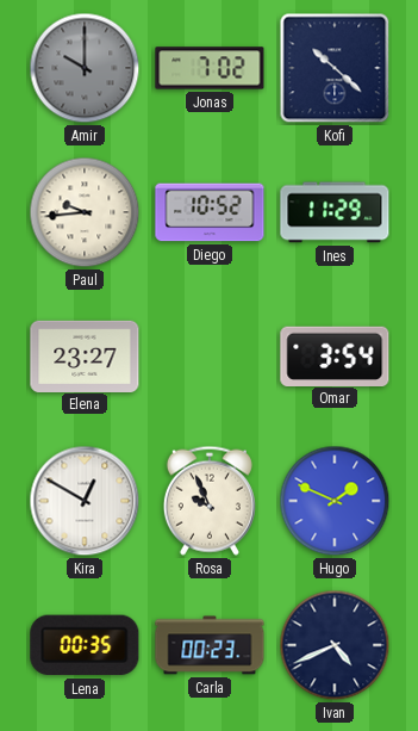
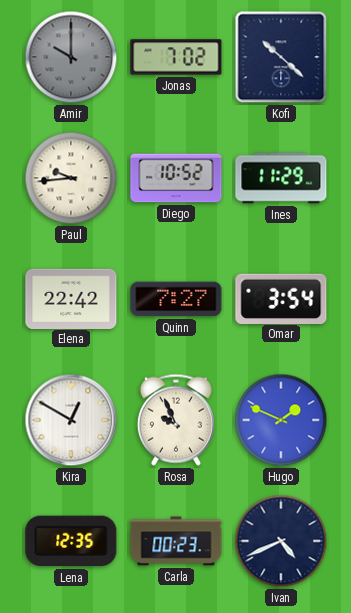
Elena: 23:27 -> 22:42
Quinn: none -> 7:27
Lena: 00:35 -> 12:35
